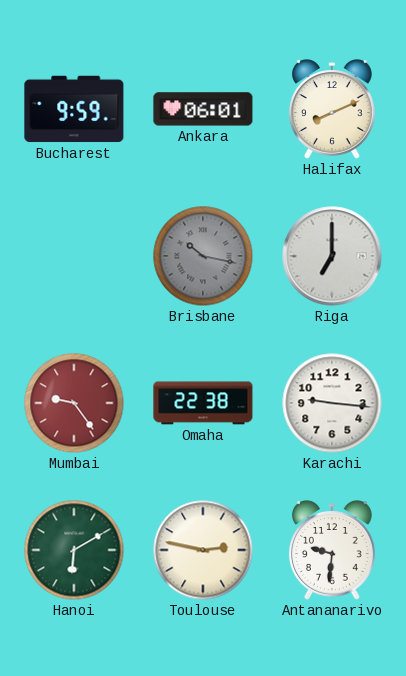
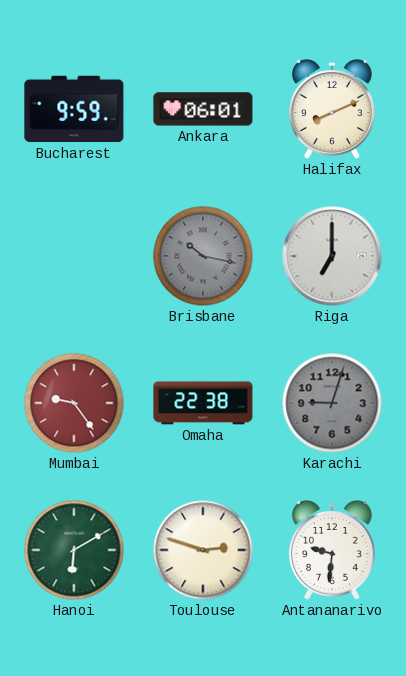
Karachi: 9:16 -> 9:03
Karachi dial: white -> grey
Toulouse: 2:47 -> 2:48
